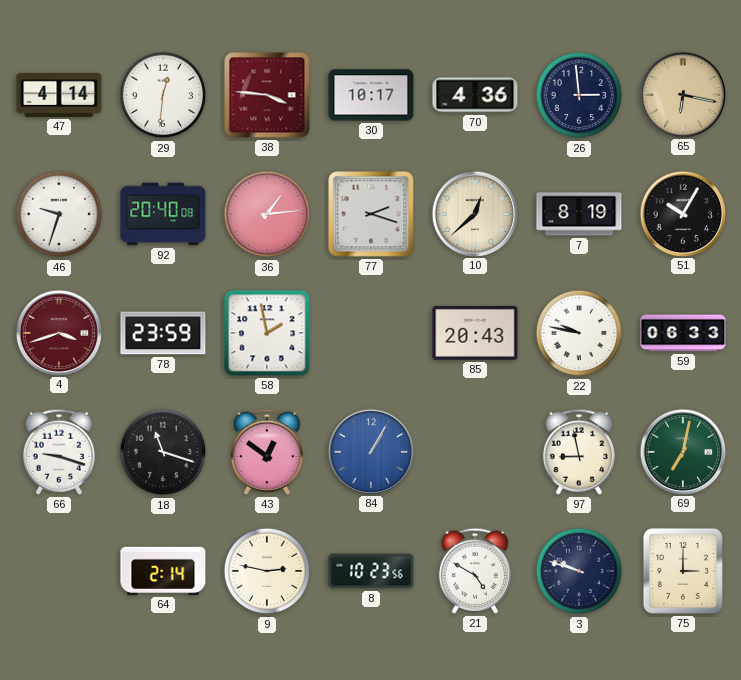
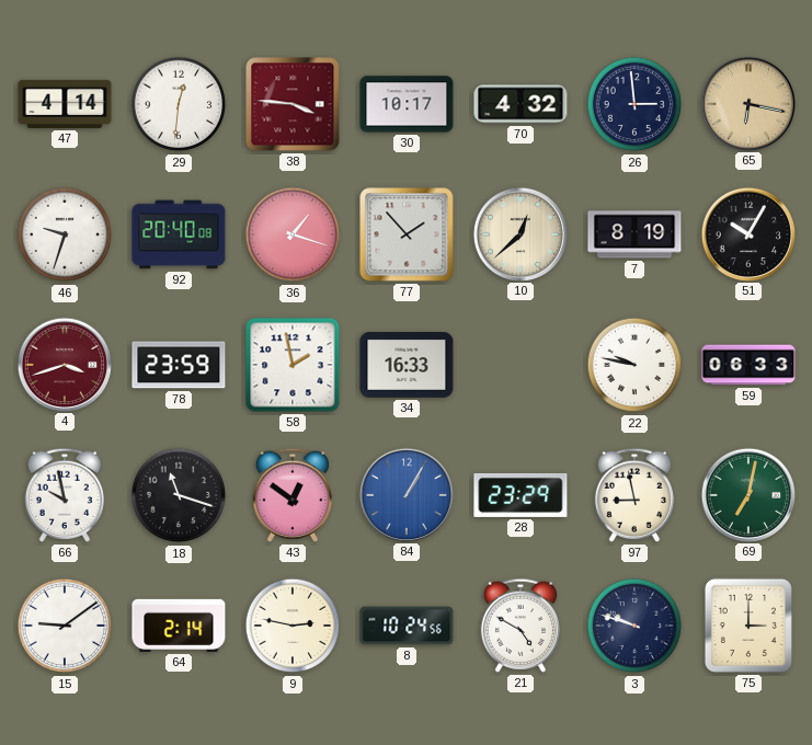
70: 4:36 -> 4:32
36: 1:14 -> 1:18
77: 2:18 -> 1:53
34: none -> 16:33
85: 20:43 -> none
66: 9:18 -> 9:58
28: none -> 23:29
15: none -> 9:09
8: 10:23 -> 10:24
